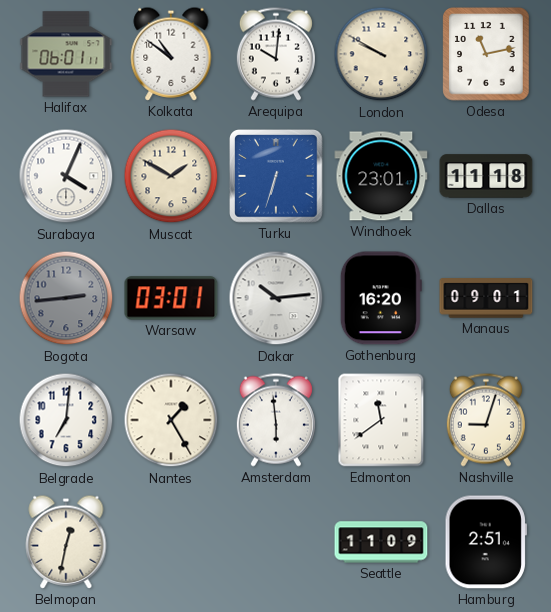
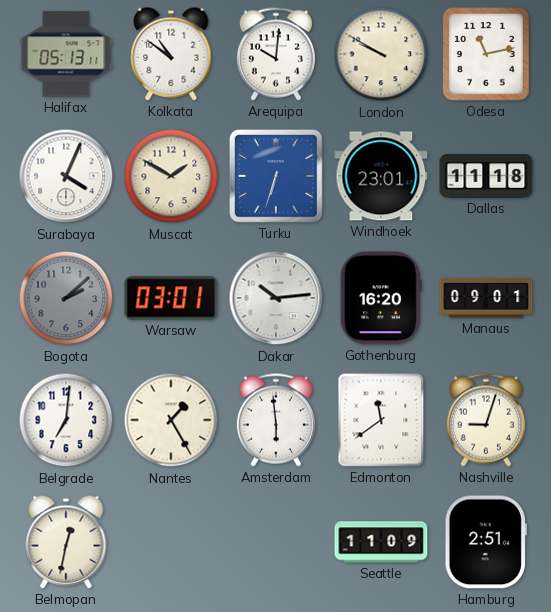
Halifax: 06:01 -> 05:13
Bogota: 2:44 -> 2:08
